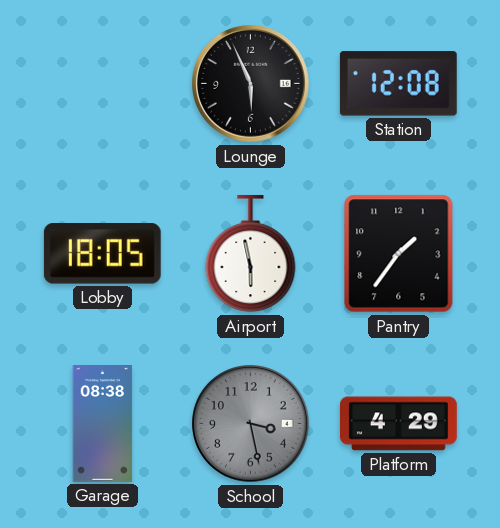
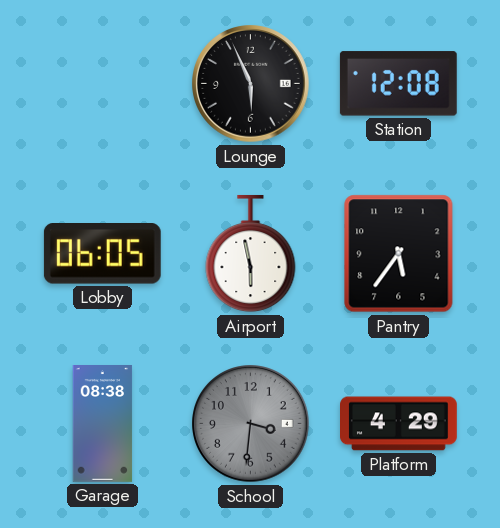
Lobby: 18:05 -> 06:05
Pantry: 1:36 -> 5:36
School: 3:28 -> 3:31
